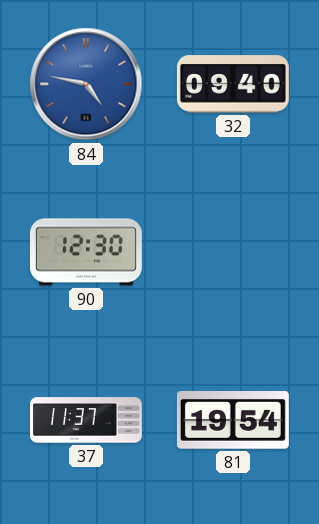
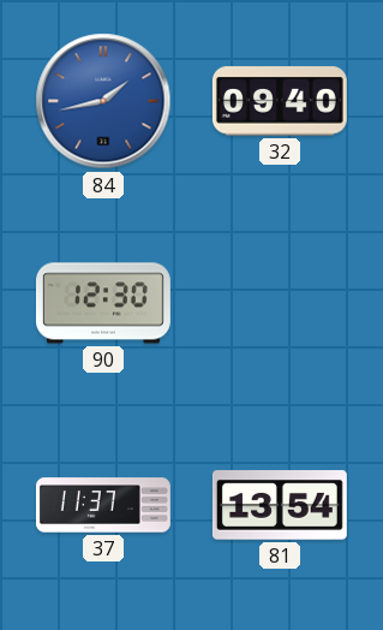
84: 4:47 -> 1:43
81: 19:54 -> 13:54
